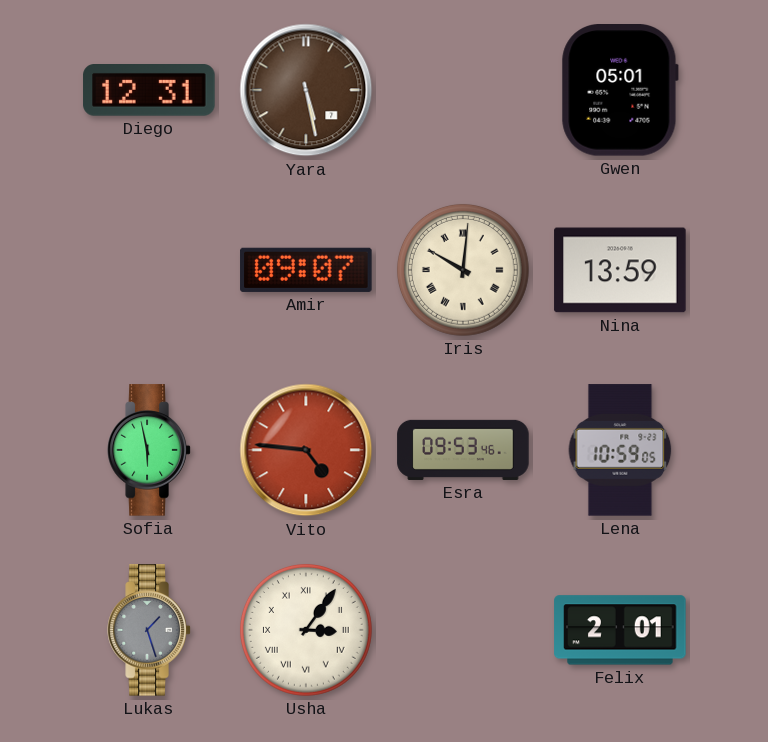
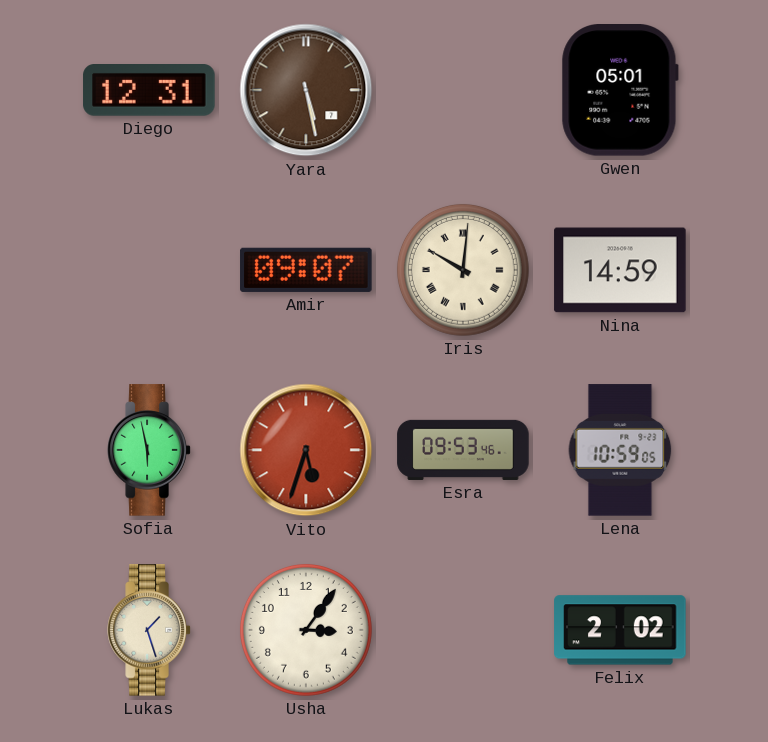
Nina: 13:59 -> 14:59
Vito: 4:46 -> 5:33
Lukas dial: grey -> cream
Usha numerals: Roman -> Arabic
Felix: 2:01 -> 2:02
